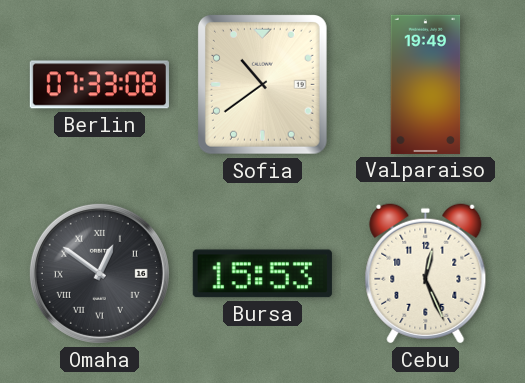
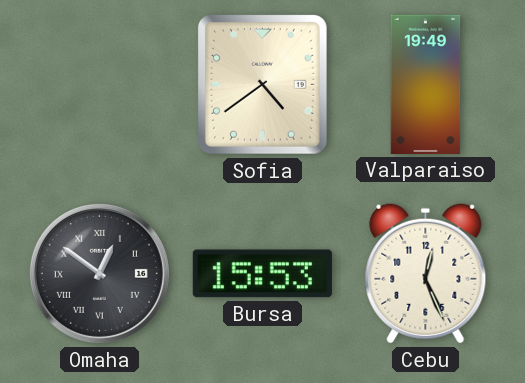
Berlin: 07:33 -> none
Sofia: 10:39 -> 4:39
